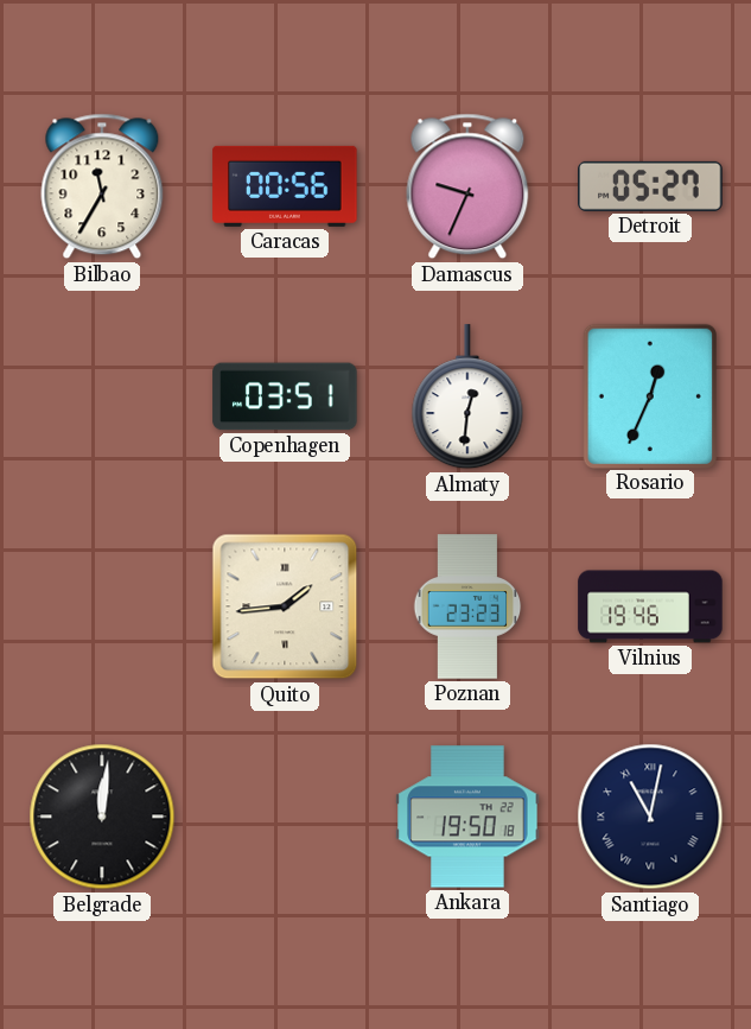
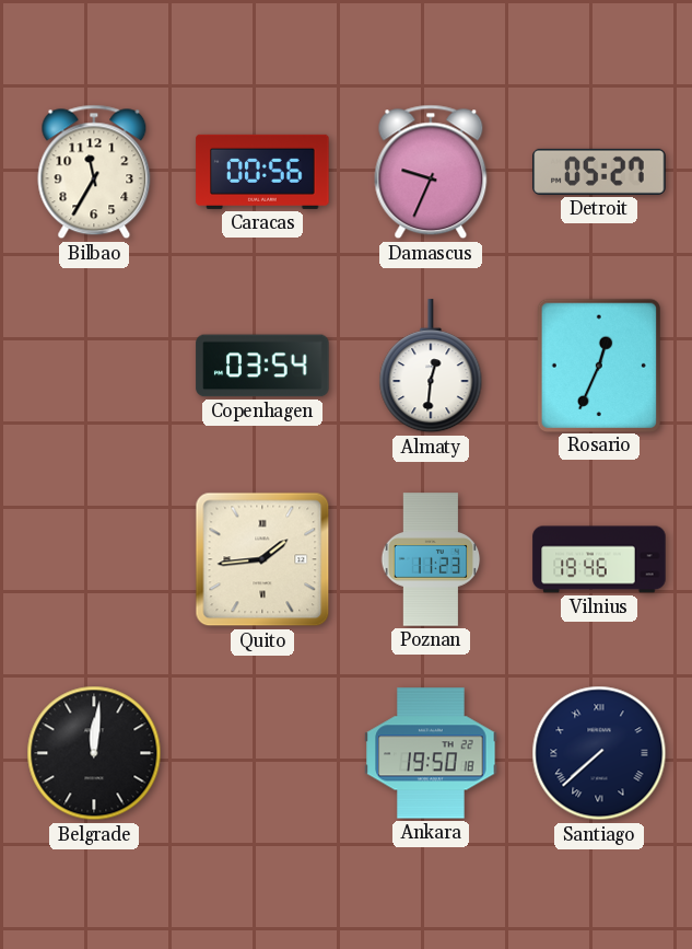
Copenhagen: 03:51 -> 03:54
Poznan: 23:23 -> 11:23
Santiago: 11:02 -> 7:38
